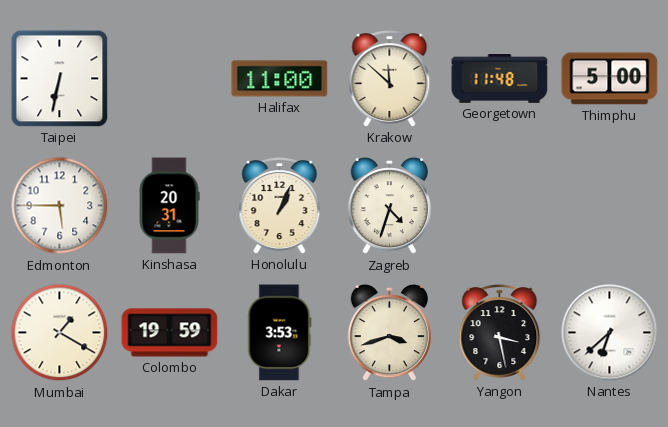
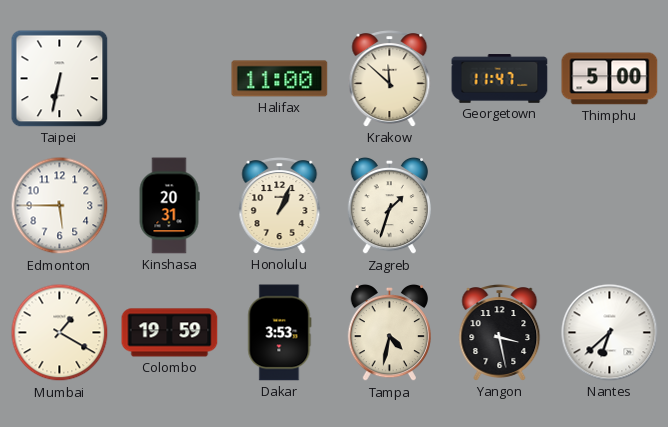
Georgetown: 11:48 -> 11:47
Zagreb: 4:33 -> 1:33
Tampa: 3:42 -> 4:32
